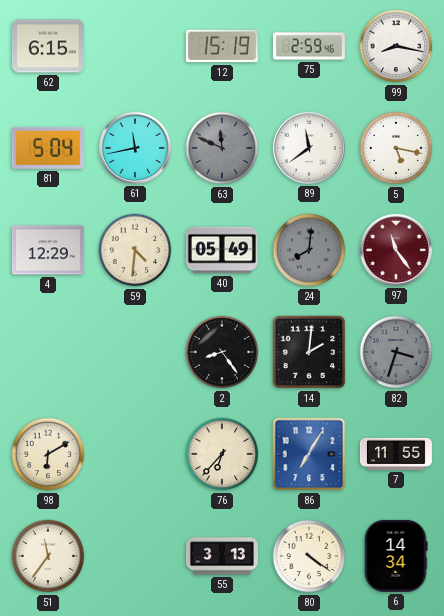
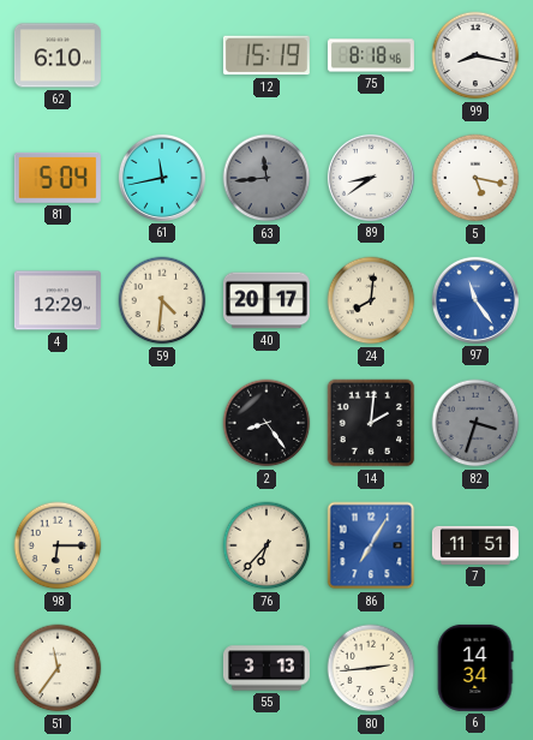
62: 6:15 -> 6:10
75: 2:59 -> 8:18
63: 11:49 -> 11:44
89: 11:39 -> 8:39
40: 05:49 -> 20:17
24 dial: grey -> cream
97 dial: burgundy -> blue
98: 6:10 -> 6:15
7: 11:55 -> 11:51
80: 4:21 -> 2:44
